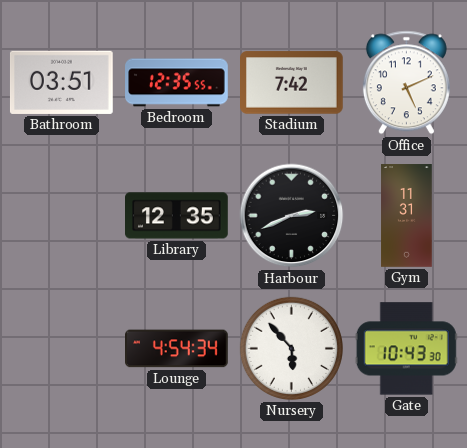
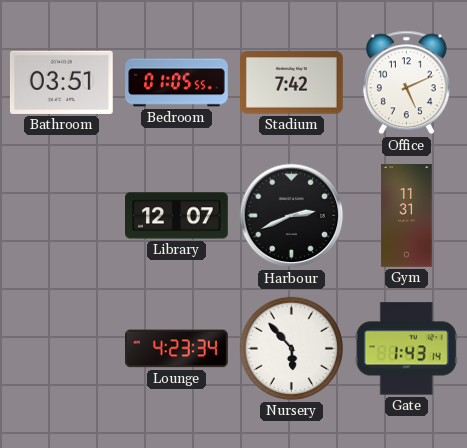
Bedroom: 12:35 -> 01:05
Library: 12:35 -> 12:07
Lounge: 4:54 -> 4:23
Gate: 10:43 -> 1:43
